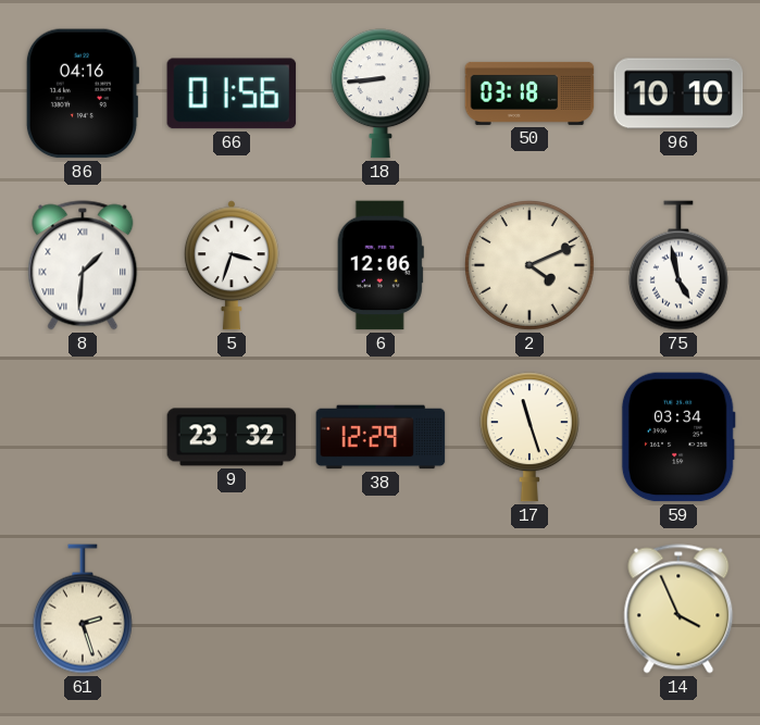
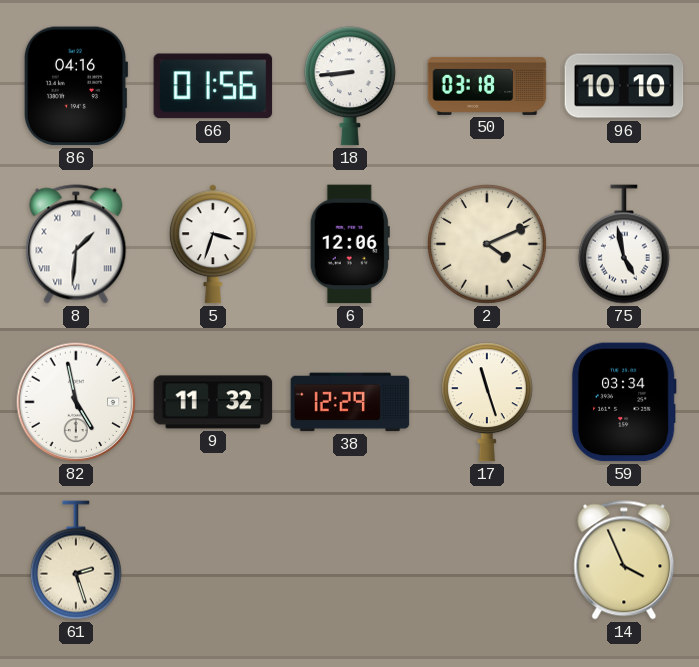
82: none -> 4:58
9: 23:32 -> 11:32
